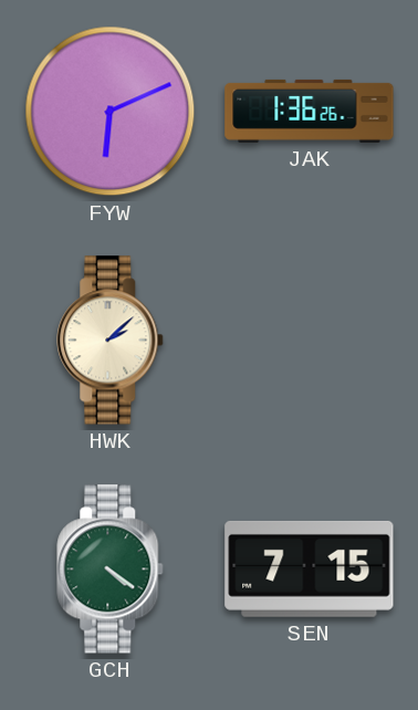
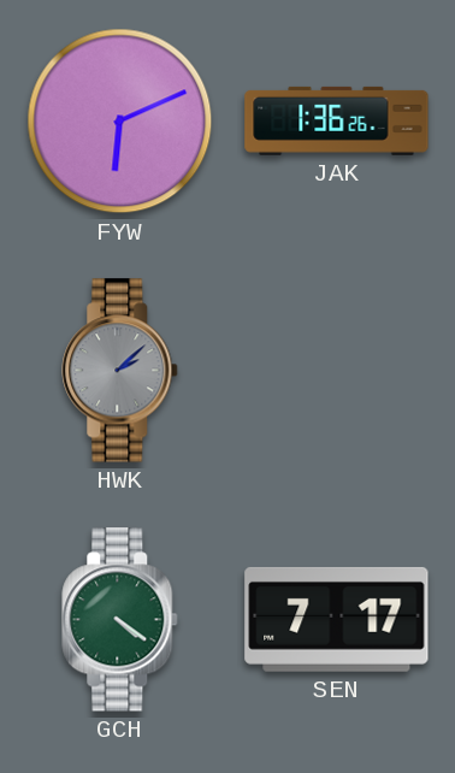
HWK dial: cream -> grey
SEN: 7:15 -> 7:17
